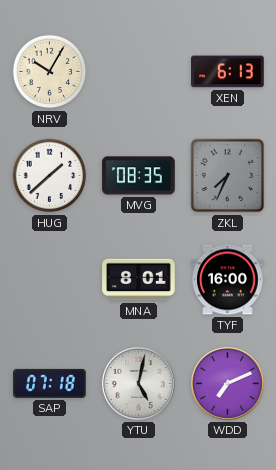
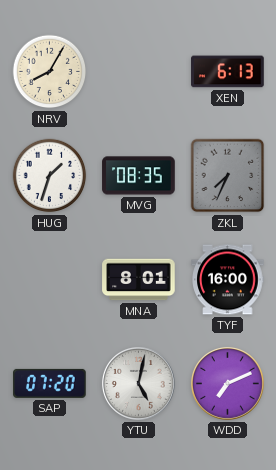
NRV: 10:05 -> 8:05
HUG: 1:38 -> 1:33
SAP: 07:18 -> 07:20
